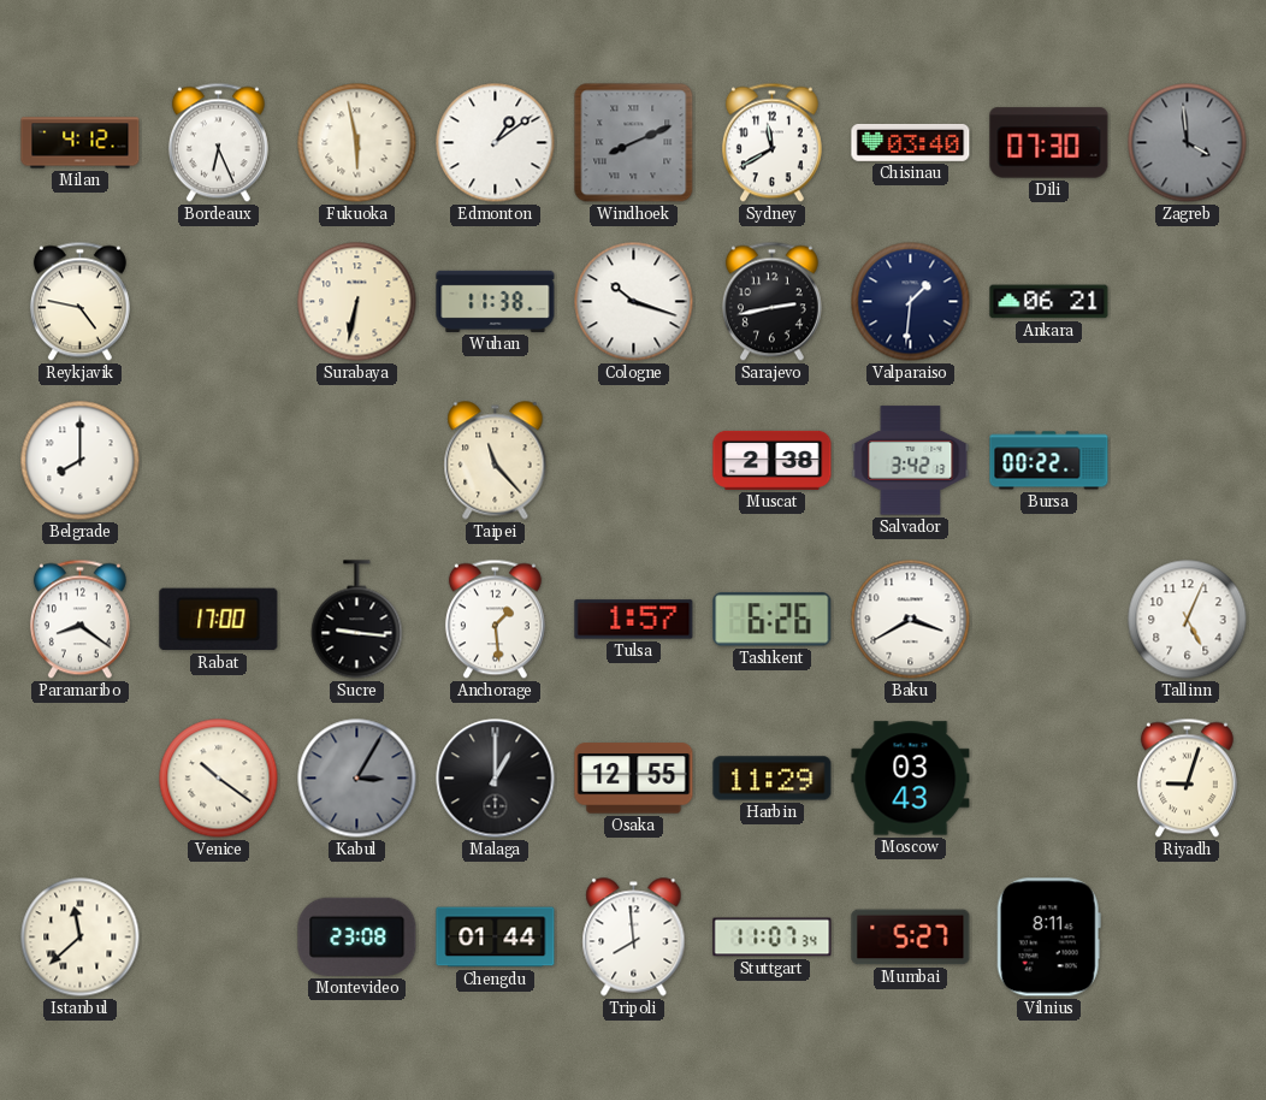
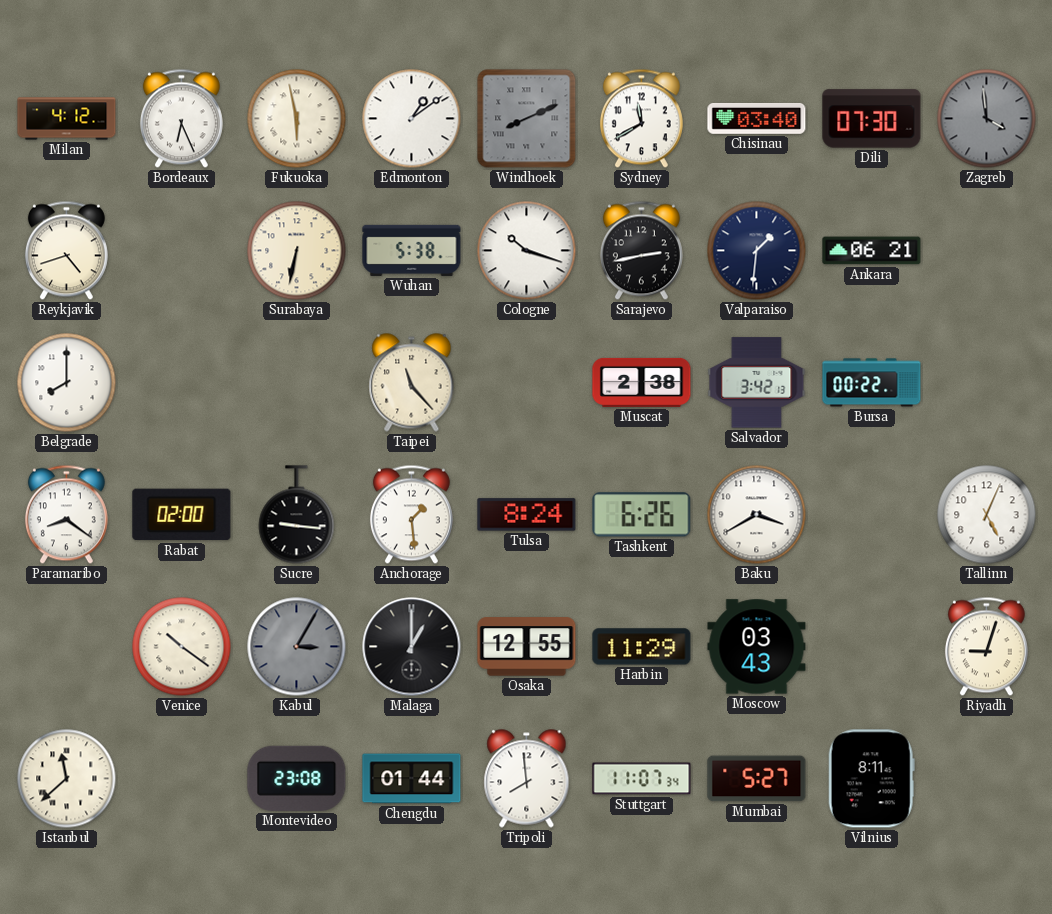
Reykjavik: 4:47 -> 4:42
Wuhan: 11:38 -> 5:38
Rabat: 17:00 -> 02:00
Tulsa: 1:57 -> 8:24
